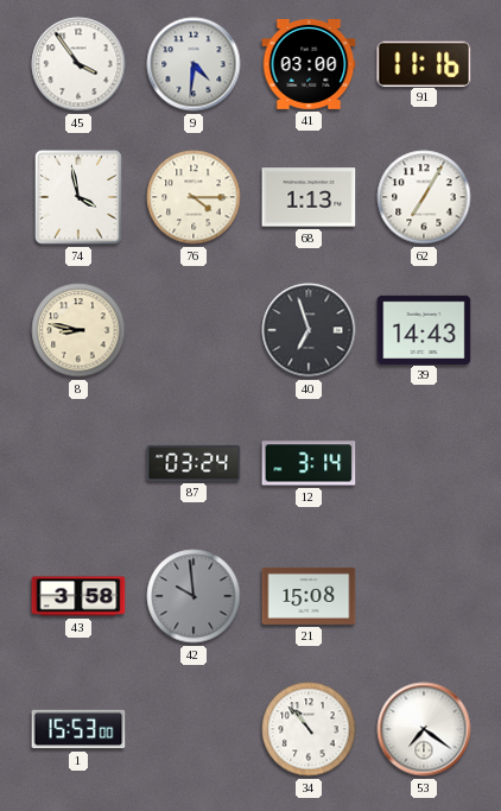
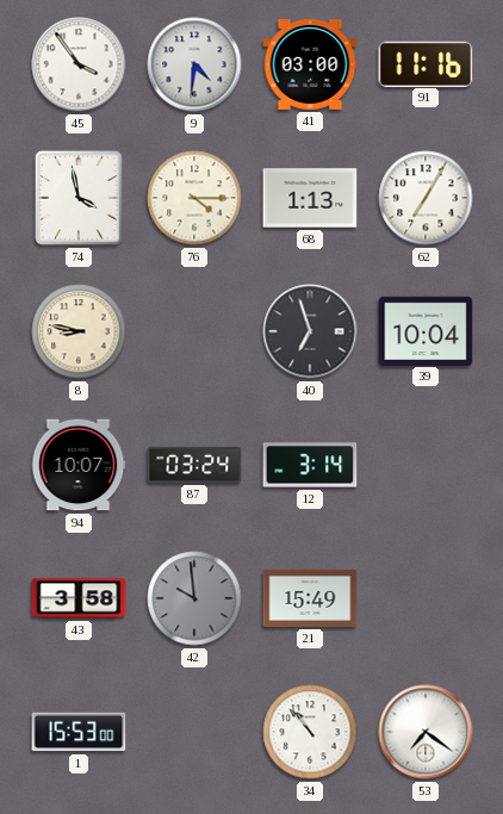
39: 14:43 -> 10:04
94: none -> 10:07
21: 15:08 -> 15:49
